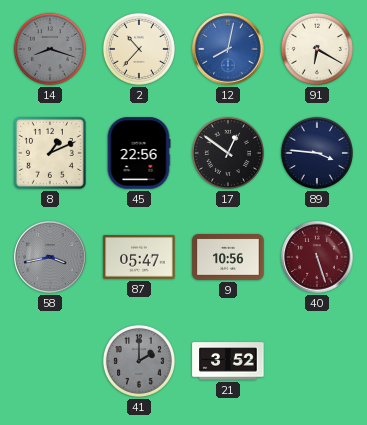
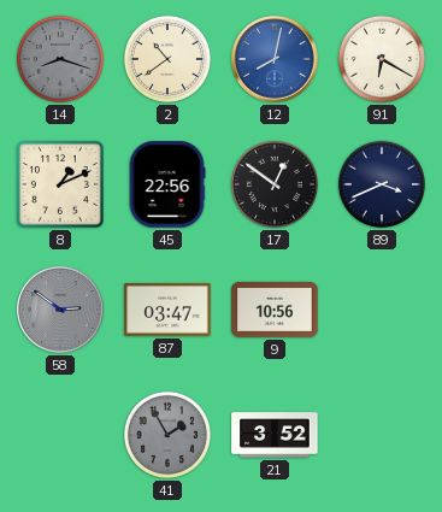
2: 10:37 -> 10:39
89: 3:46 -> 3:41
58: 3:43 -> 2:51
87: 05:47 -> 03:47
40: 5:27 -> none
41: 2:00 -> 1:55
